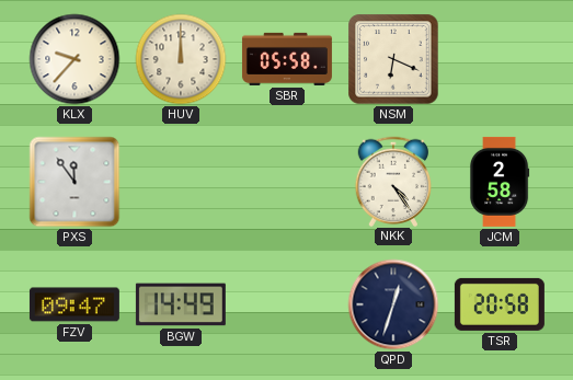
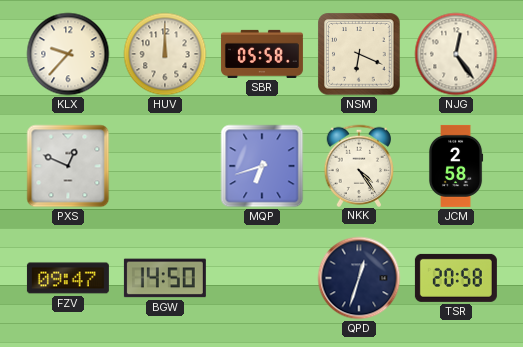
NJG: none -> 12:24
PXS: 11:54 -> 12:49
MQP: none -> 6:42
BGW: 14:49 -> 14:50
